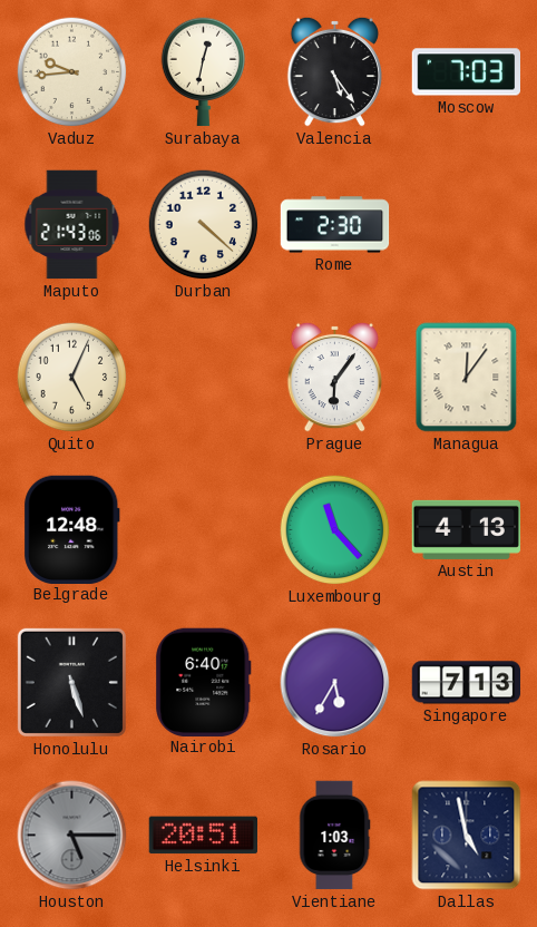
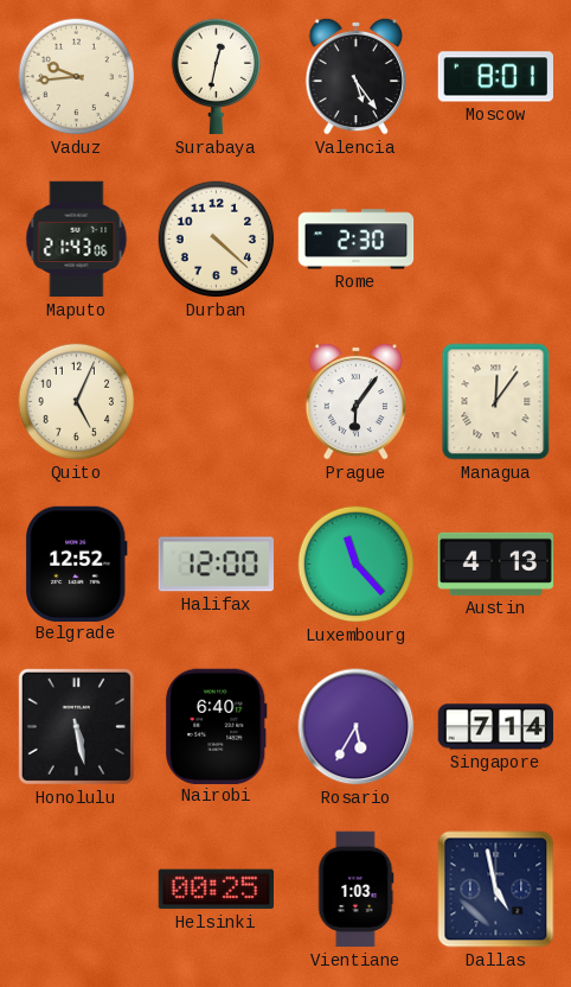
Moscow: 7:03 -> 8:01
Belgrade: 12:48 -> 12:52
Halifax: none -> 12:00
Honolulu: 5:27 -> 5:28
Singapore: 7:13 -> 7:14
Houston: 5:15 -> none
Helsinki: 20:51 -> 00:25
